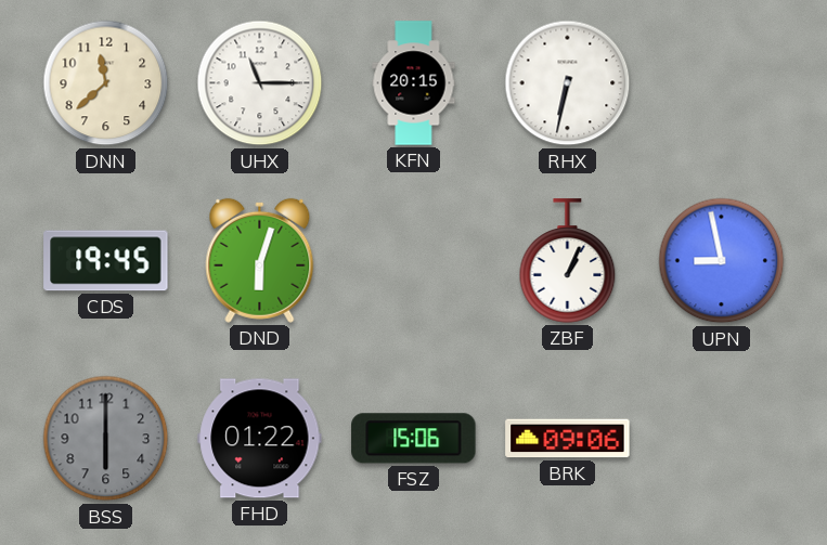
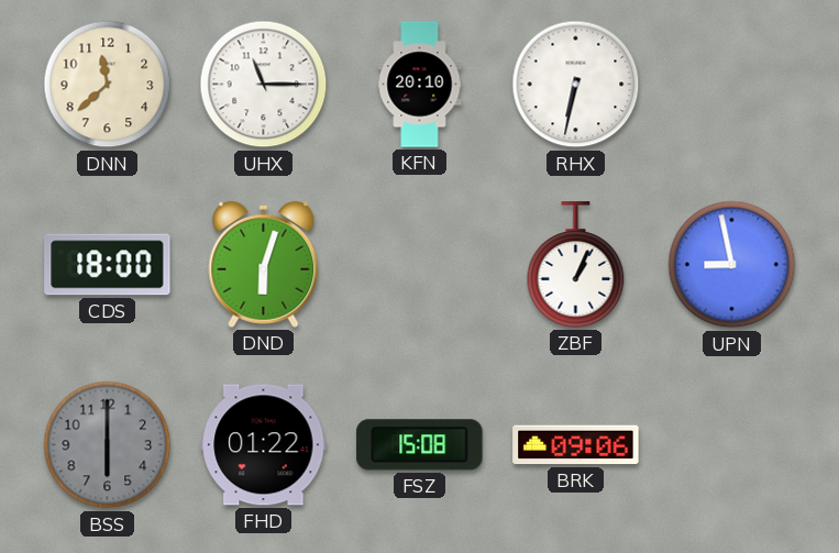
KFN: 20:15 -> 20:10
CDS: 19:45 -> 18:00
FSZ: 15:06 -> 15:08
